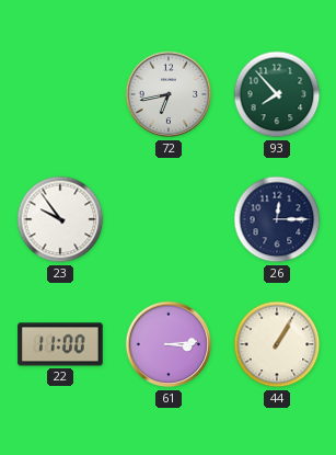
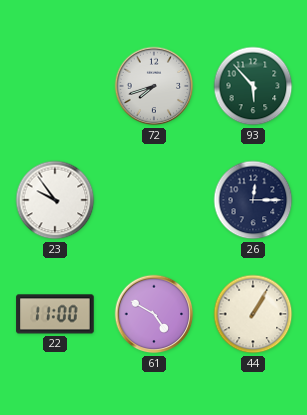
72: 6:43 -> 7:42
93: 7:53 -> 5:53
61: 3:14 -> 4:50
